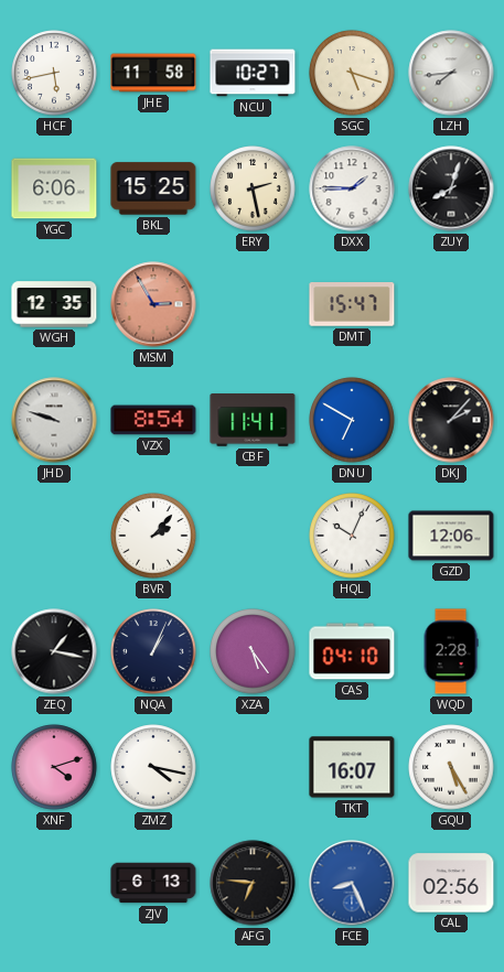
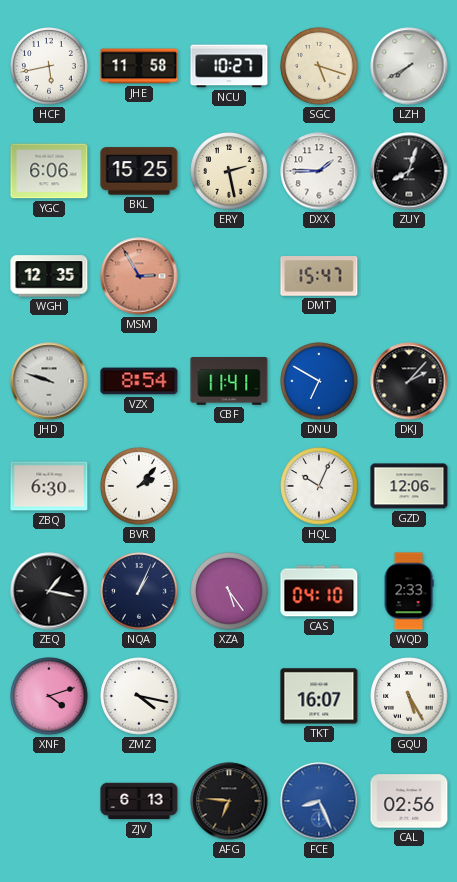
LZH: 7:44 -> 7:40
ZBQ: none -> 6:30
WQD: 2:28 -> 2:33
